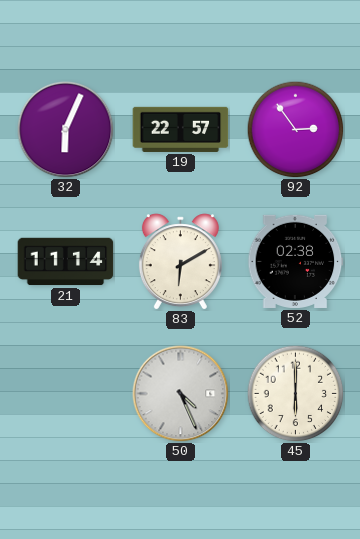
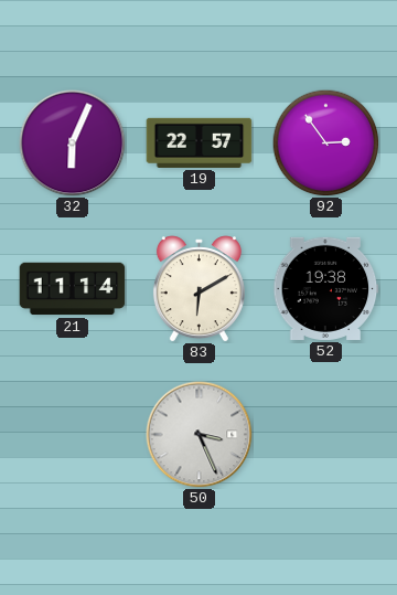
52: 02:38 -> 19:38
50: 4:26 -> 3:26
45: 6:00 -> none
